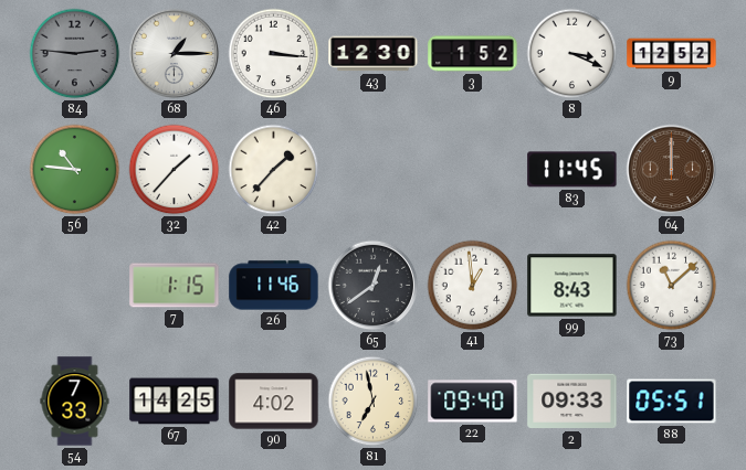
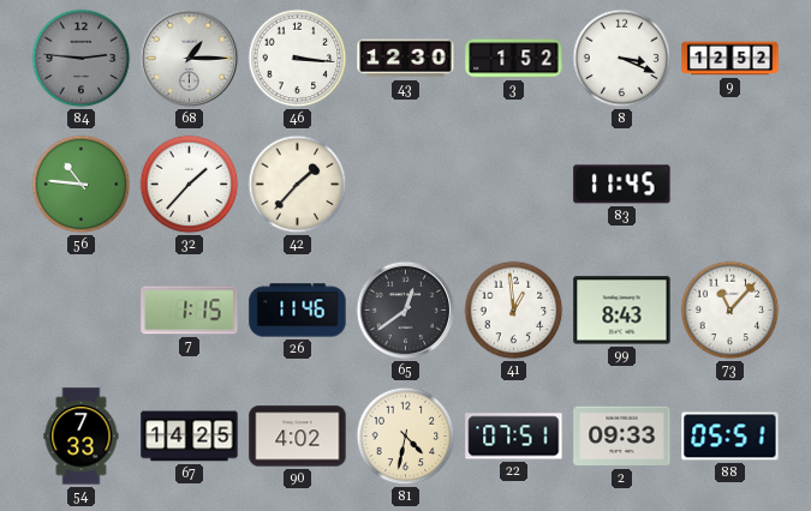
64: 12:00 -> none
73: 11:08 -> 11:07
81: 6:58 -> 4:32
22: 09:40 -> 07:51
